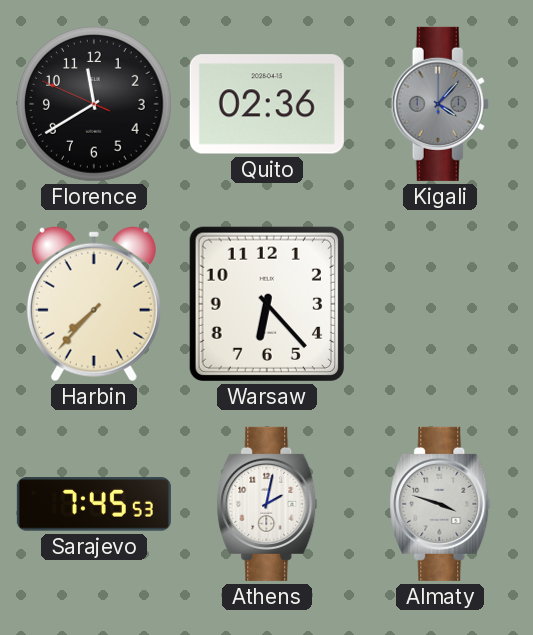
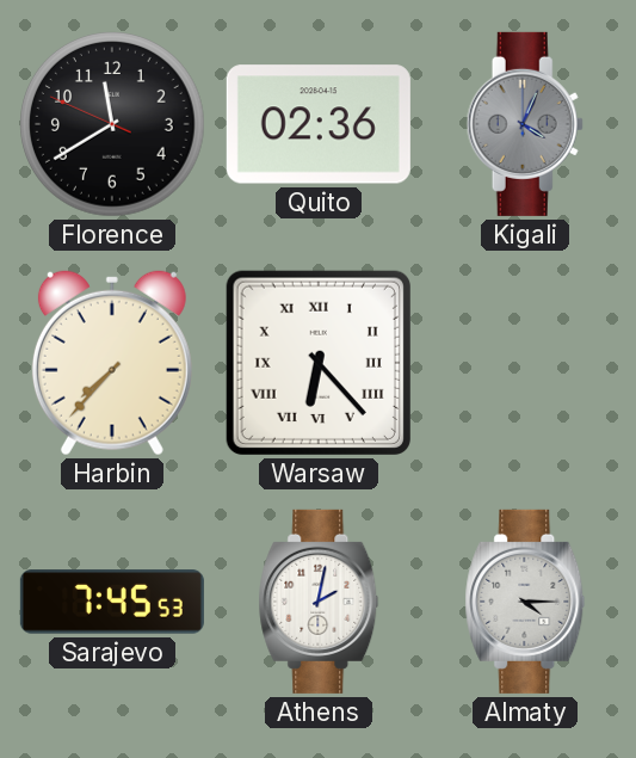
Kigali: 4:07 -> 4:04
Warsaw numerals: Arabic -> Roman
Almaty: 3:48 -> 4:15
